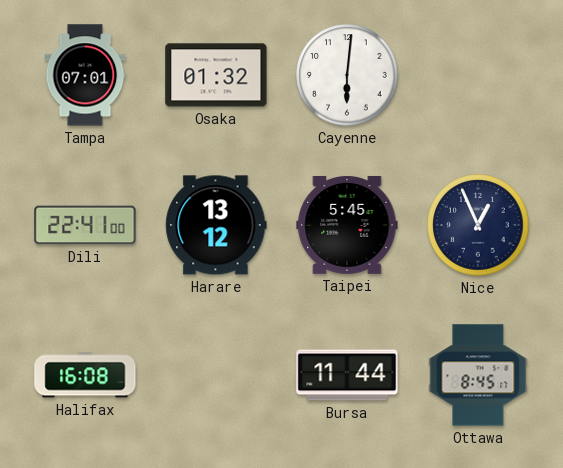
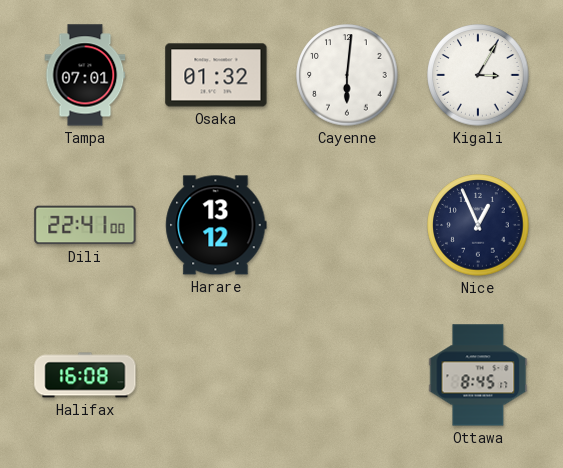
Kigali: none -> 3:05
Taipei: 5:45 -> none
Bursa: 11:44 -> none
